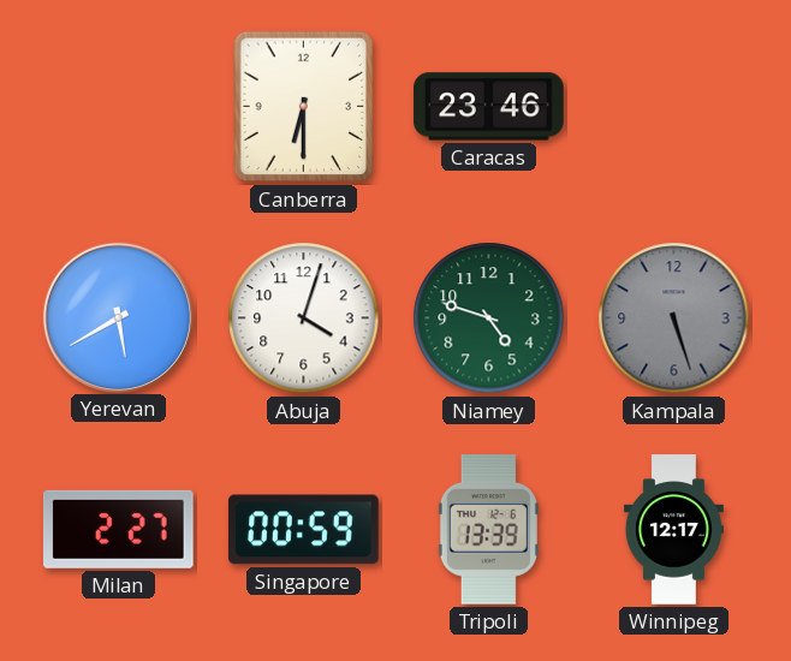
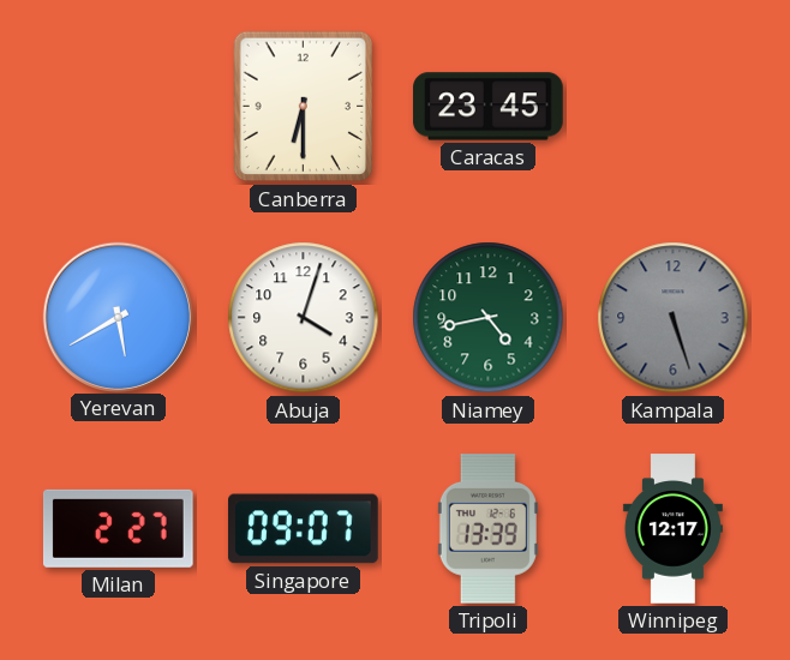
Caracas: 23:46 -> 23:45
Niamey: 4:48 -> 4:43
Singapore: 00:59 -> 09:07
